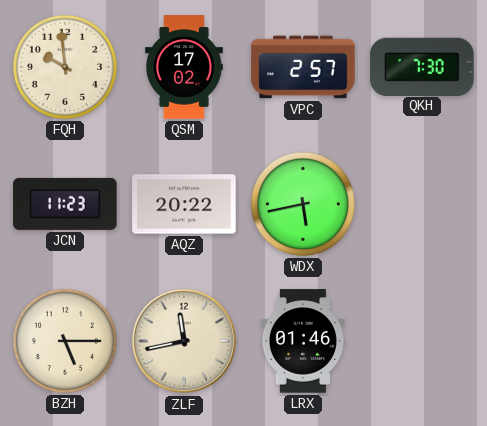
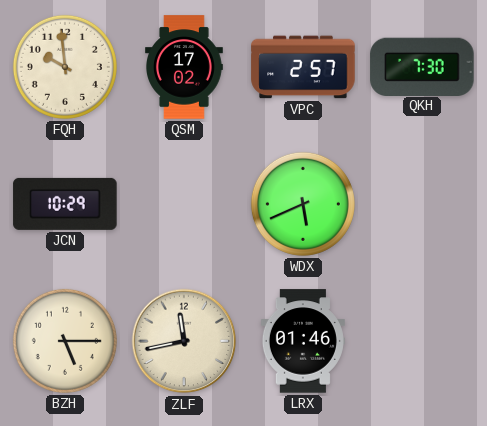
JCN: 11:23 -> 10:29
AQZ: 20:22 -> none
WDX: 5:43 -> 5:41
